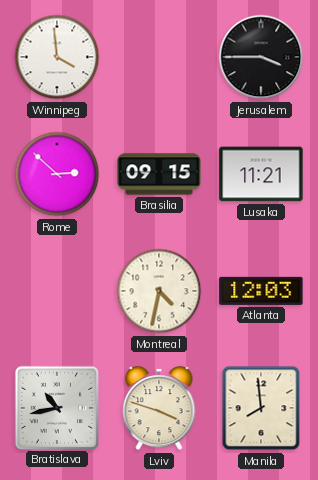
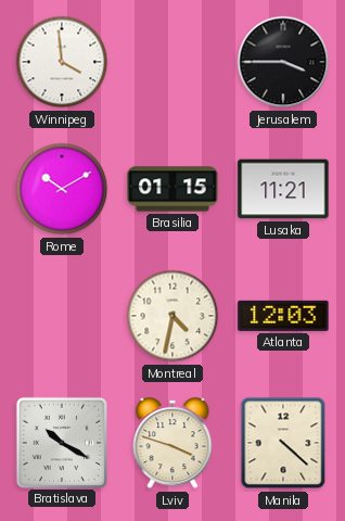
Rome: 2:52 -> 10:10
Brasilia: 09:15 -> 01:15
Bratislava: 10:43 -> 10:20
Manila: 7:59 -> 4:22
